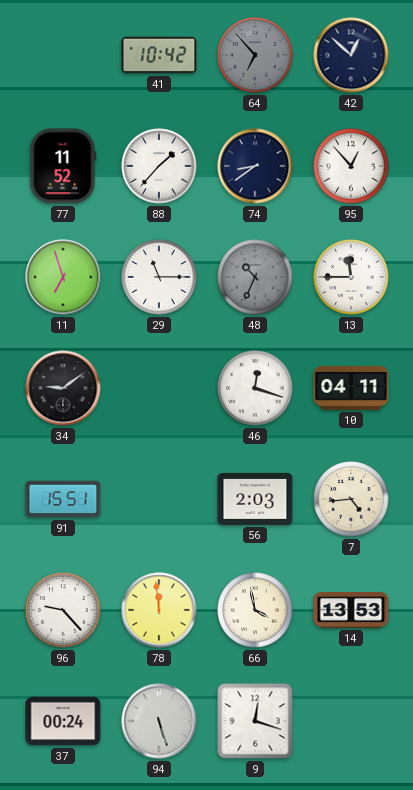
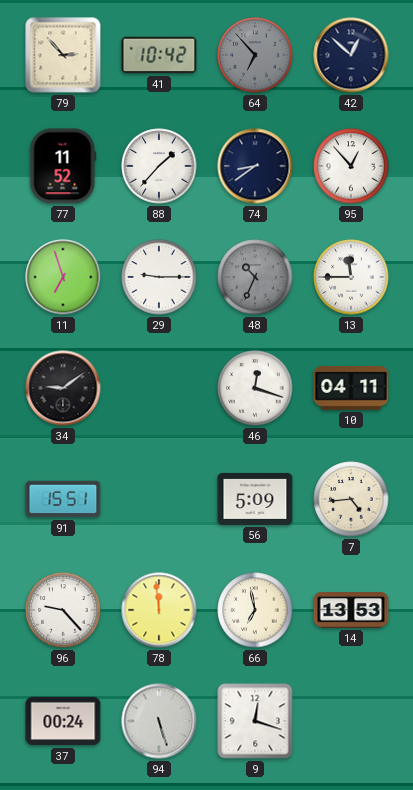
79: none -> 2:53
29: 11:15 -> 9:15
56: 2:03 -> 5:09
66: 3:58 -> 6:58
